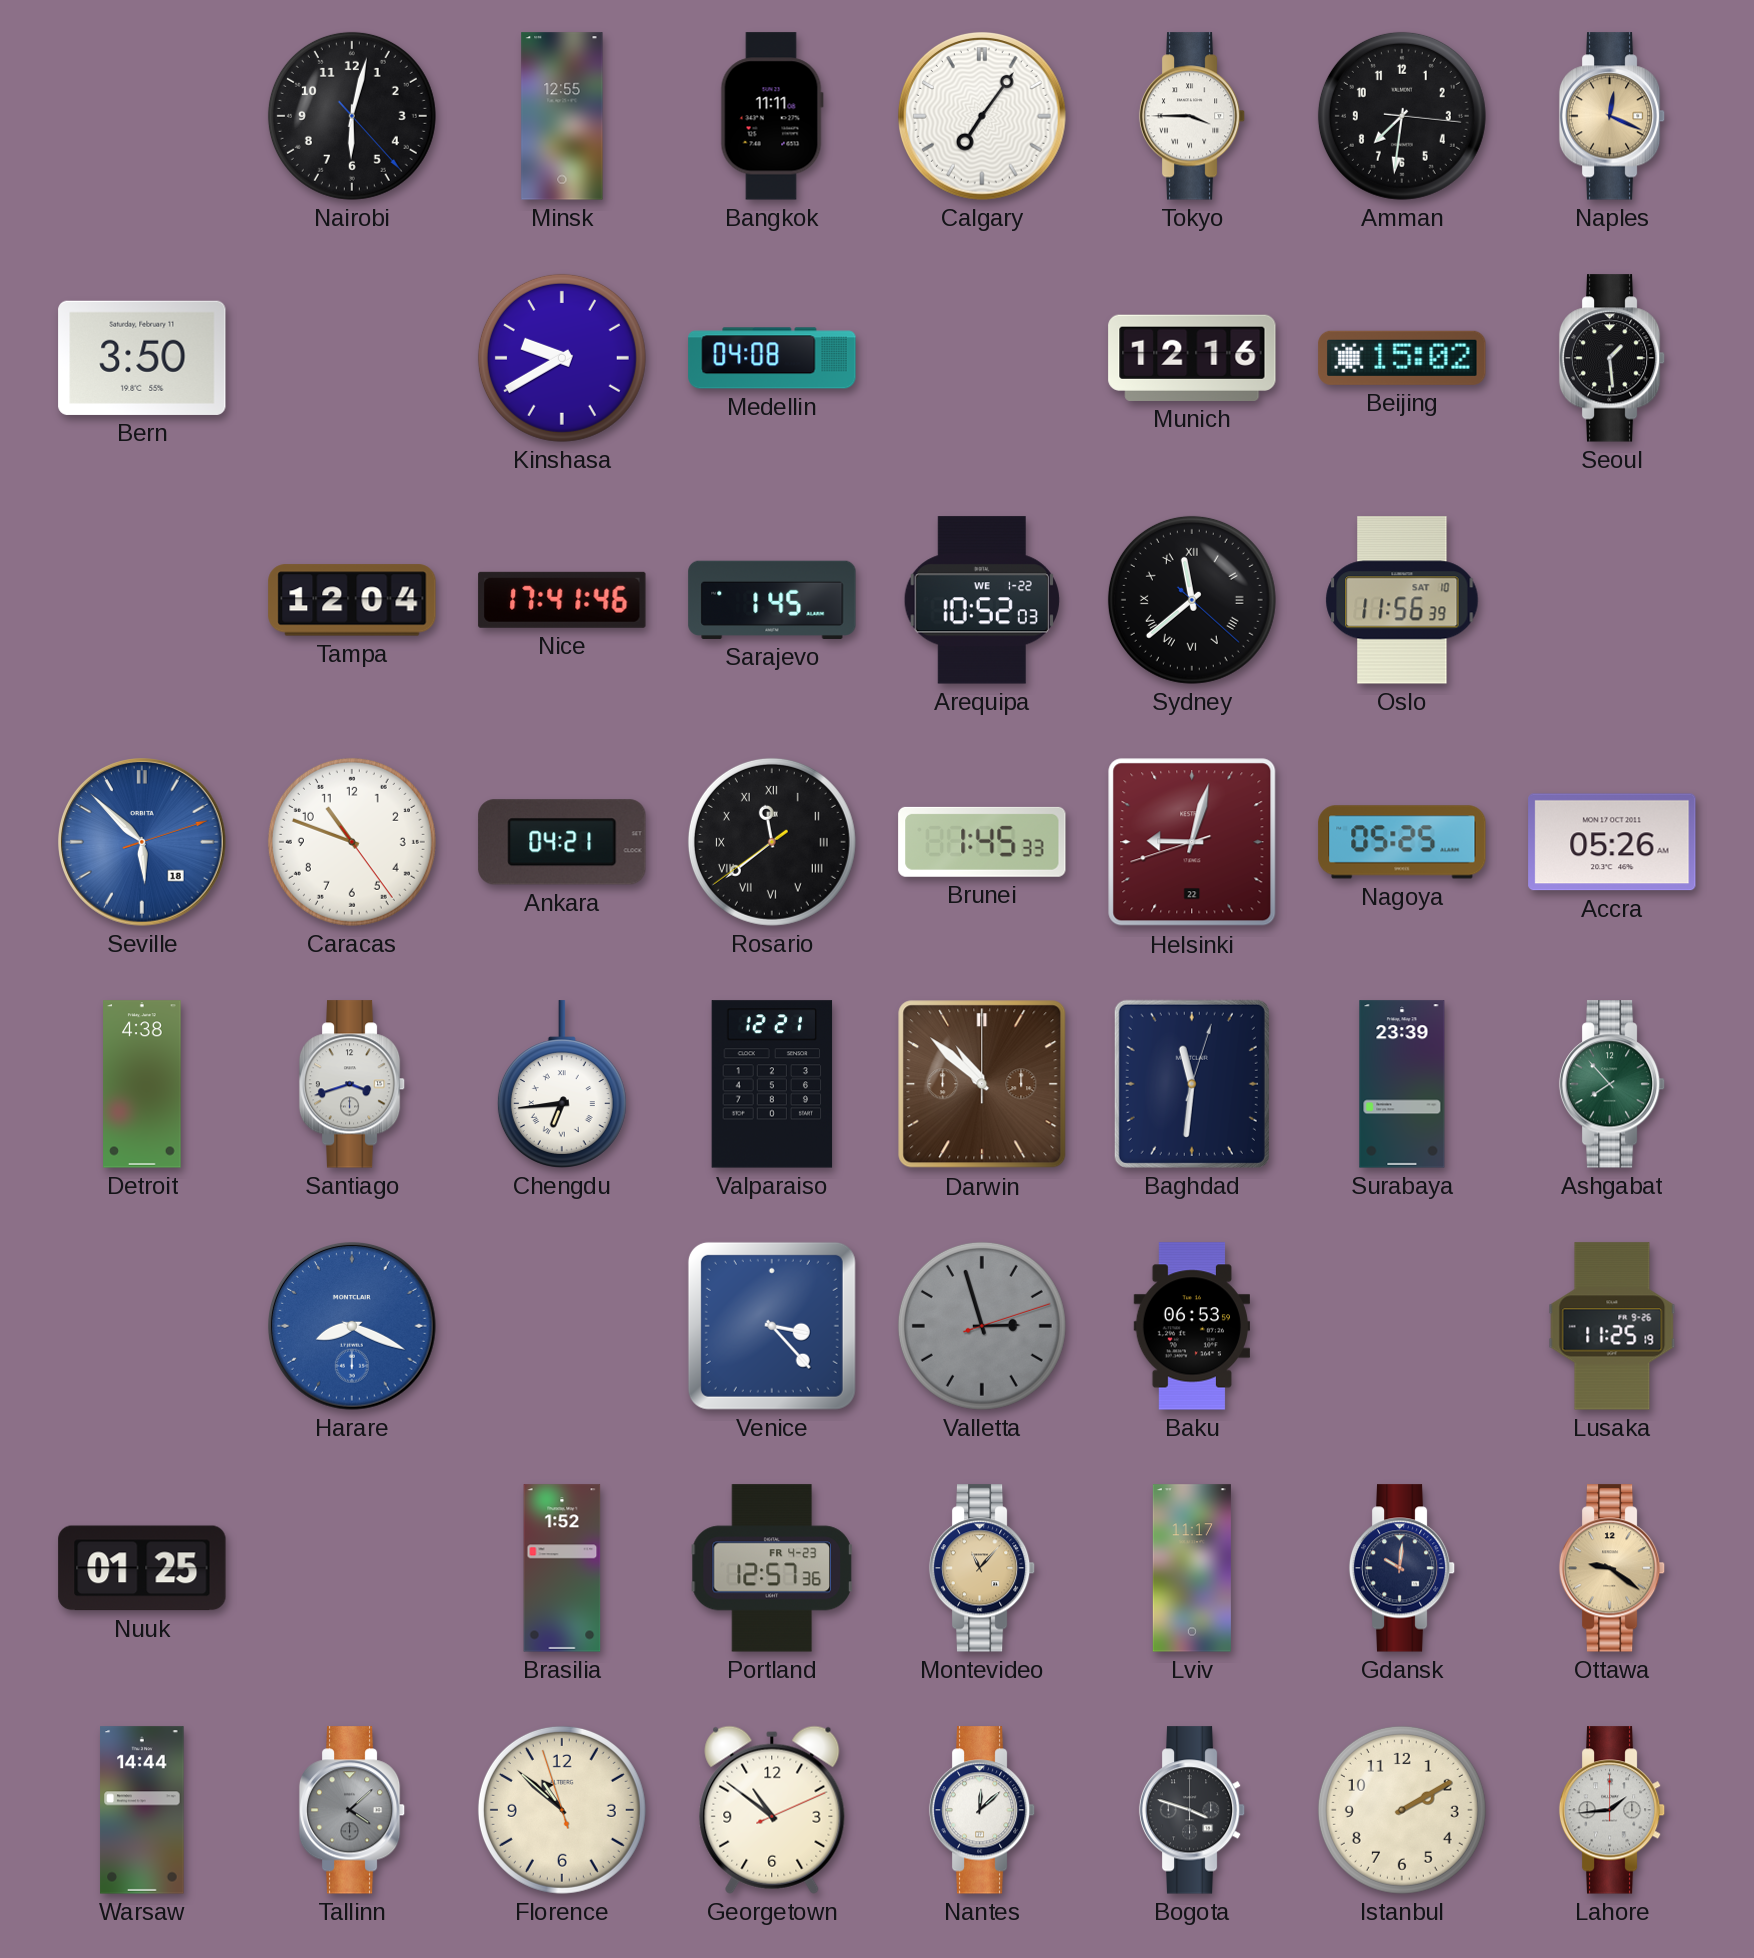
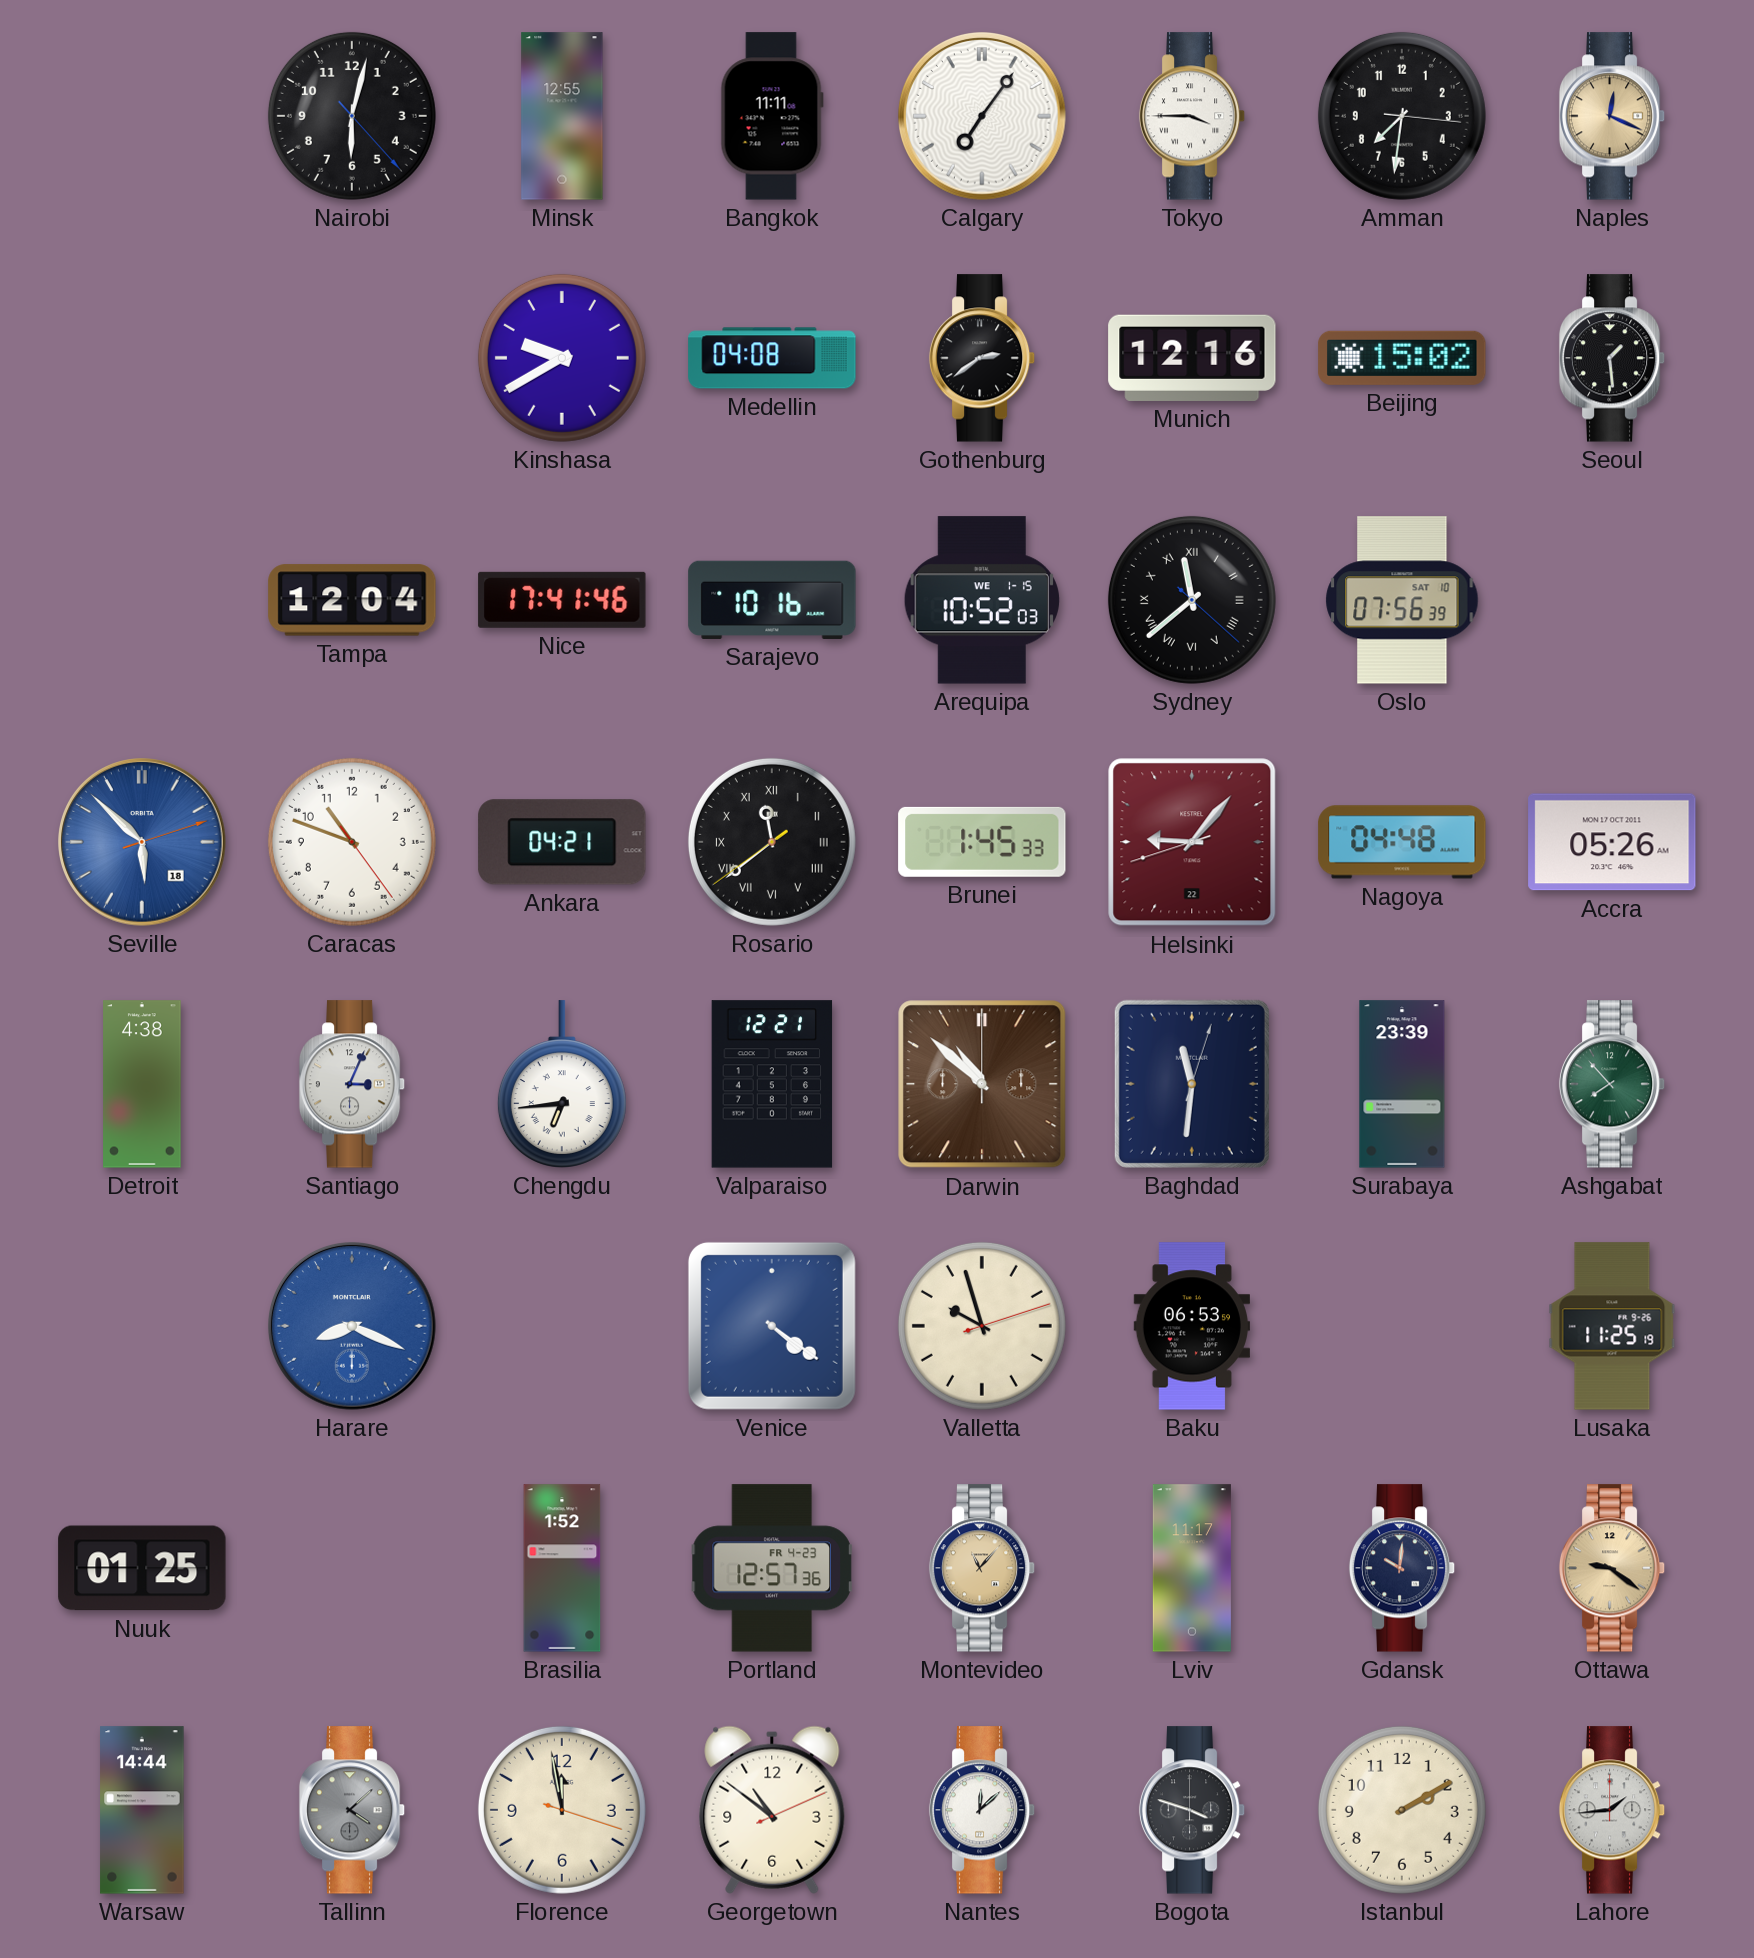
Bern: 3:50 -> none
Gothenburg: none -> 2:39
Sarajevo: 1:45 -> 10:16
Arequipa date: WE 1-22 -> WE 1-15
Oslo: 11:56 -> 07:56
Helsinki: 9:02 -> 9:06
Nagoya: 05:25 -> 04:48
Santiago: 3:42 -> 3:04
Venice: 3:23 -> 4:21
Valletta: 2:57 -> 9:57
Valletta dial: grey -> cream
Florence: 10:51 -> 11:58
